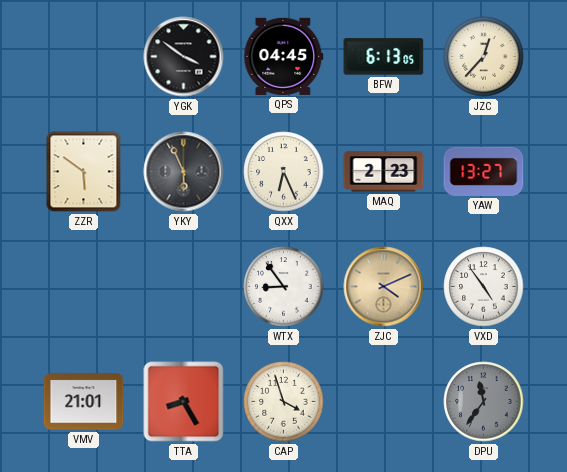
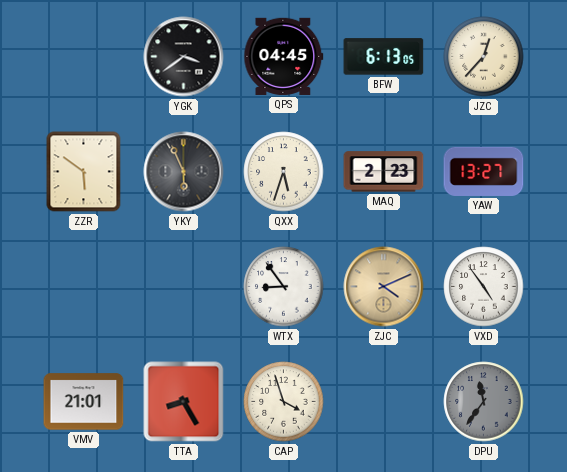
YGK: 3:51 -> 3:39
QXX: 6:26 -> 5:33
